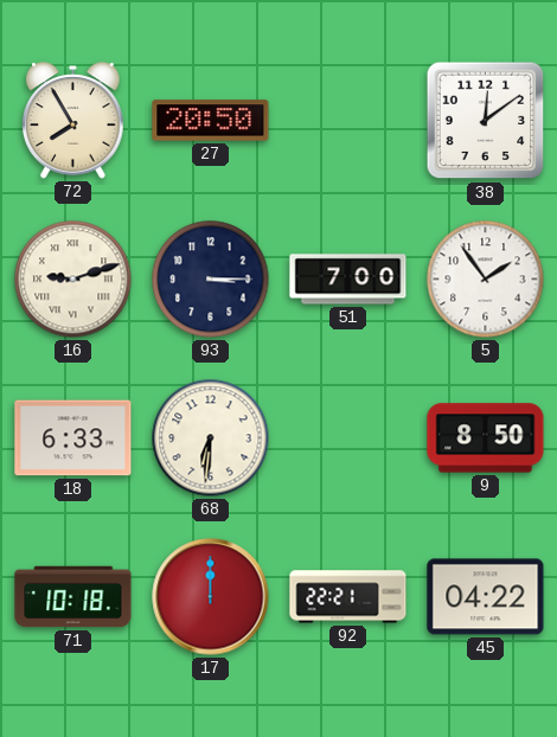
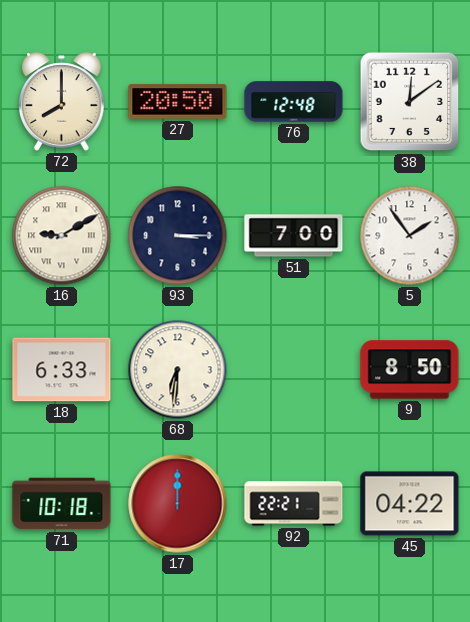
72: 7:55 -> 8:00
76: none -> 12:48
16: 9:12 -> 9:10
